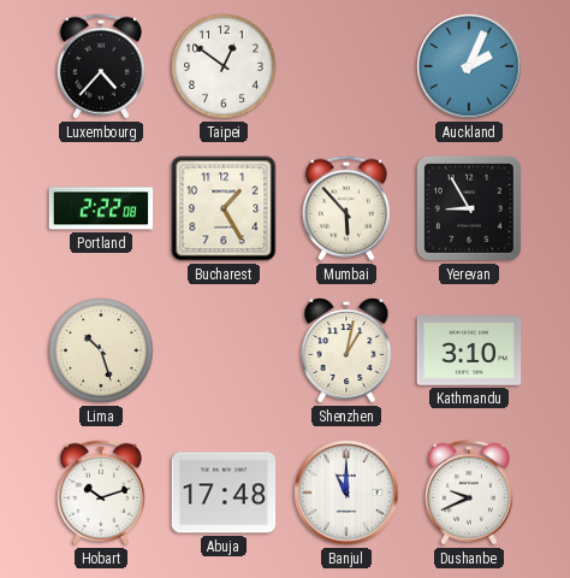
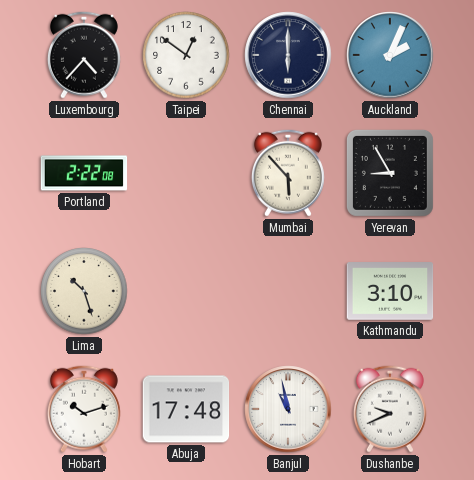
Chennai: none -> 6:00
Bucharest: 1:25 -> none
Shenzhen: 1:02 -> none
Banjul: 11:00 -> 10:58
